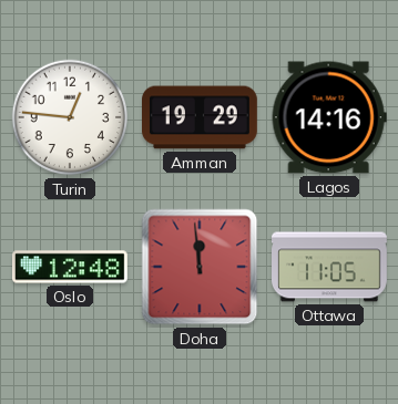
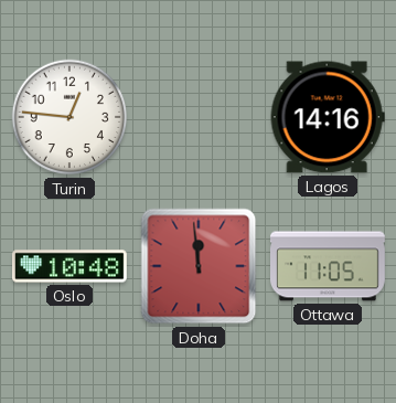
Amman: 19:29 -> none
Oslo: 12:48 -> 10:48
